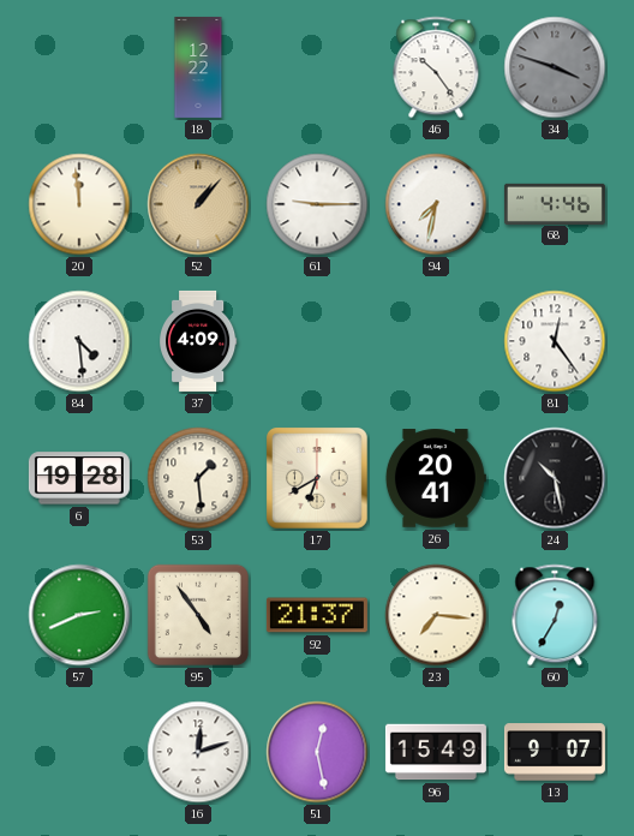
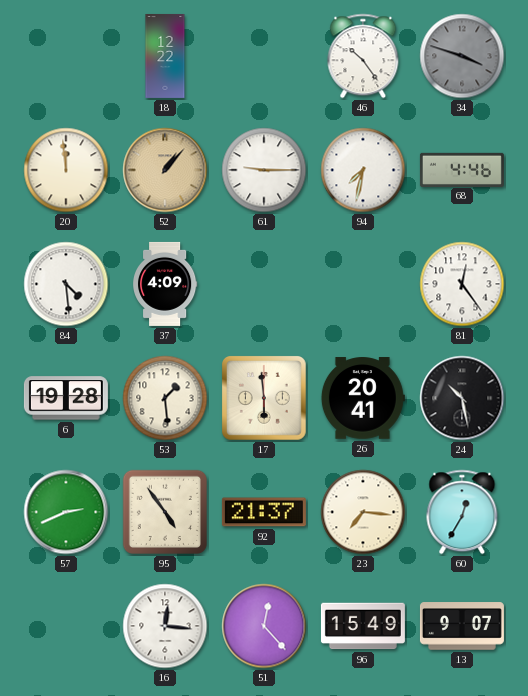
17: 6:40 -> 5:59
16: 12:12 -> 12:16
51: 12:28 -> 12:23
